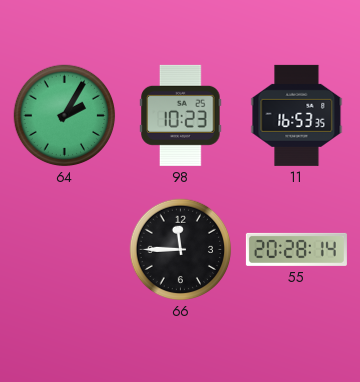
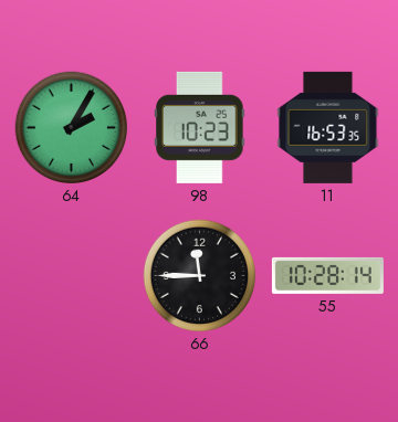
55: 20:28 -> 10:28
